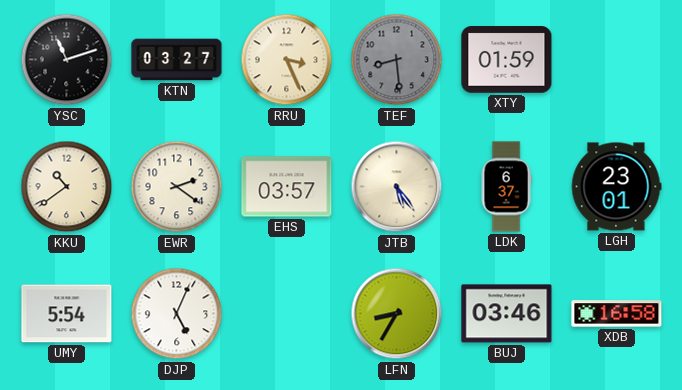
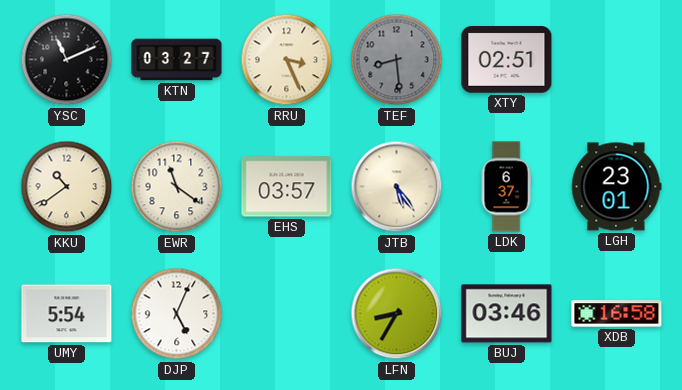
YSC: 11:12 -> 11:11
XTY: 01:59 -> 02:51
EWR: 2:21 -> 11:21
